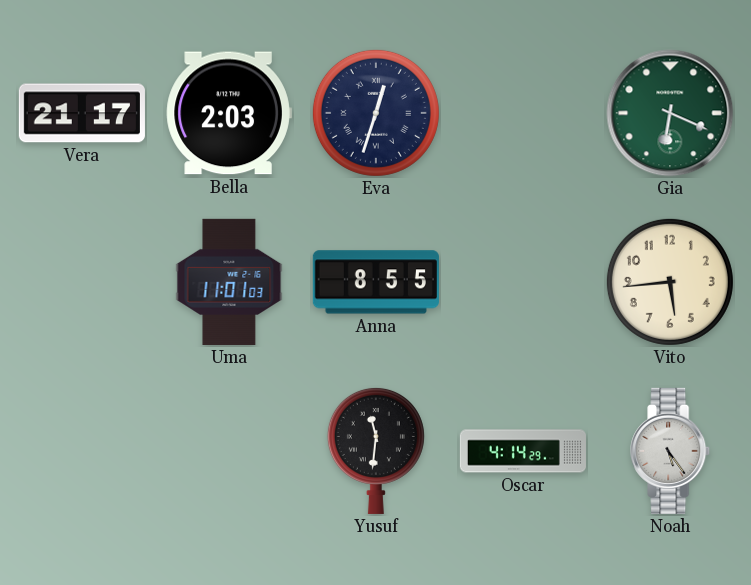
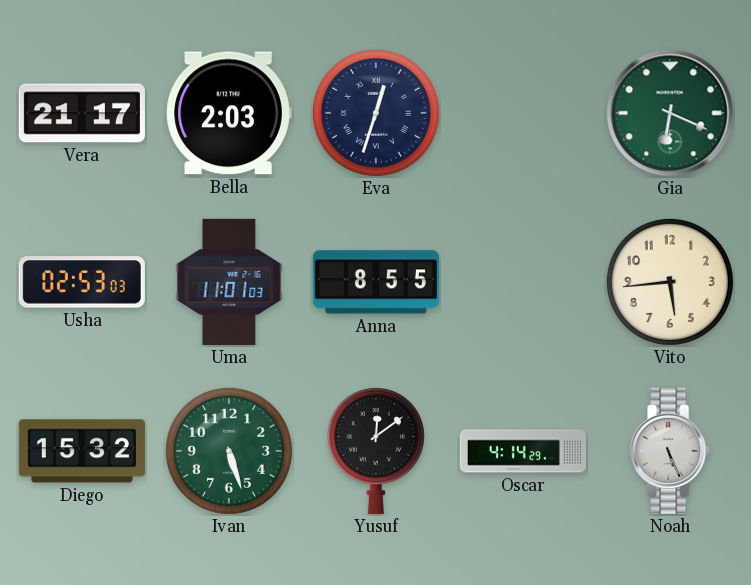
Usha: none -> 02:53
Diego: none -> 15:32
Ivan: none -> 5:27
Yusuf: 11:31 -> 12:09
Noah: 5:24 -> 5:26
